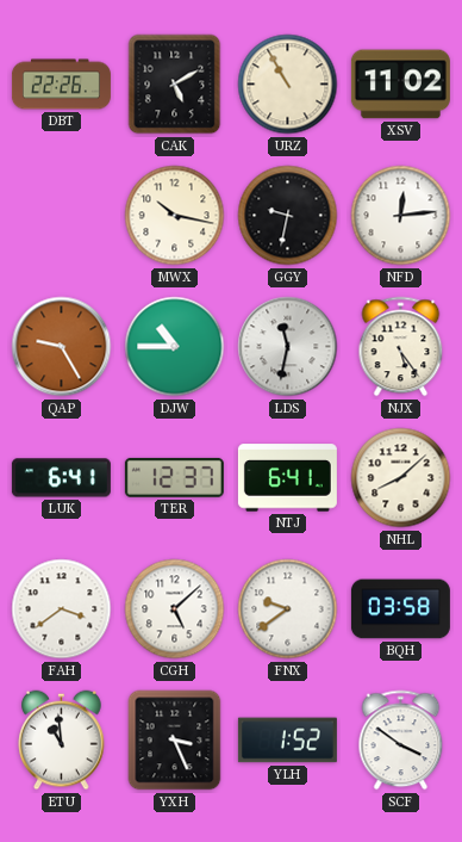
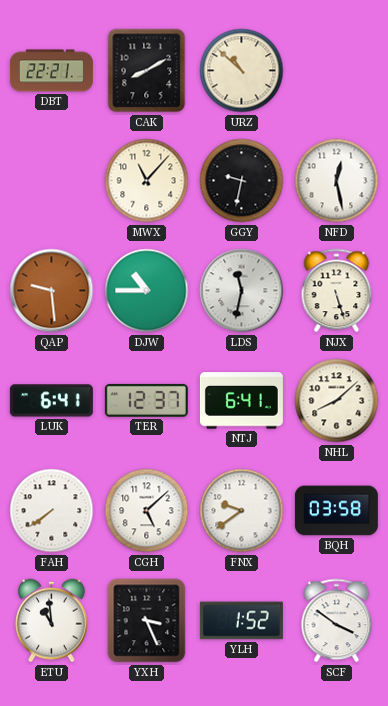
DBT: 22:26 -> 22:21
CAK: 5:10 -> 8:10
URZ: 10:55 -> 10:52
XSV: 11:02 -> none
MWX: 10:17 -> 11:07
NFD: 12:14 -> 12:28
QAP: 9:25 -> 9:29
NJX: 5:24 -> 5:27
FAH: 3:39 -> 7:39
